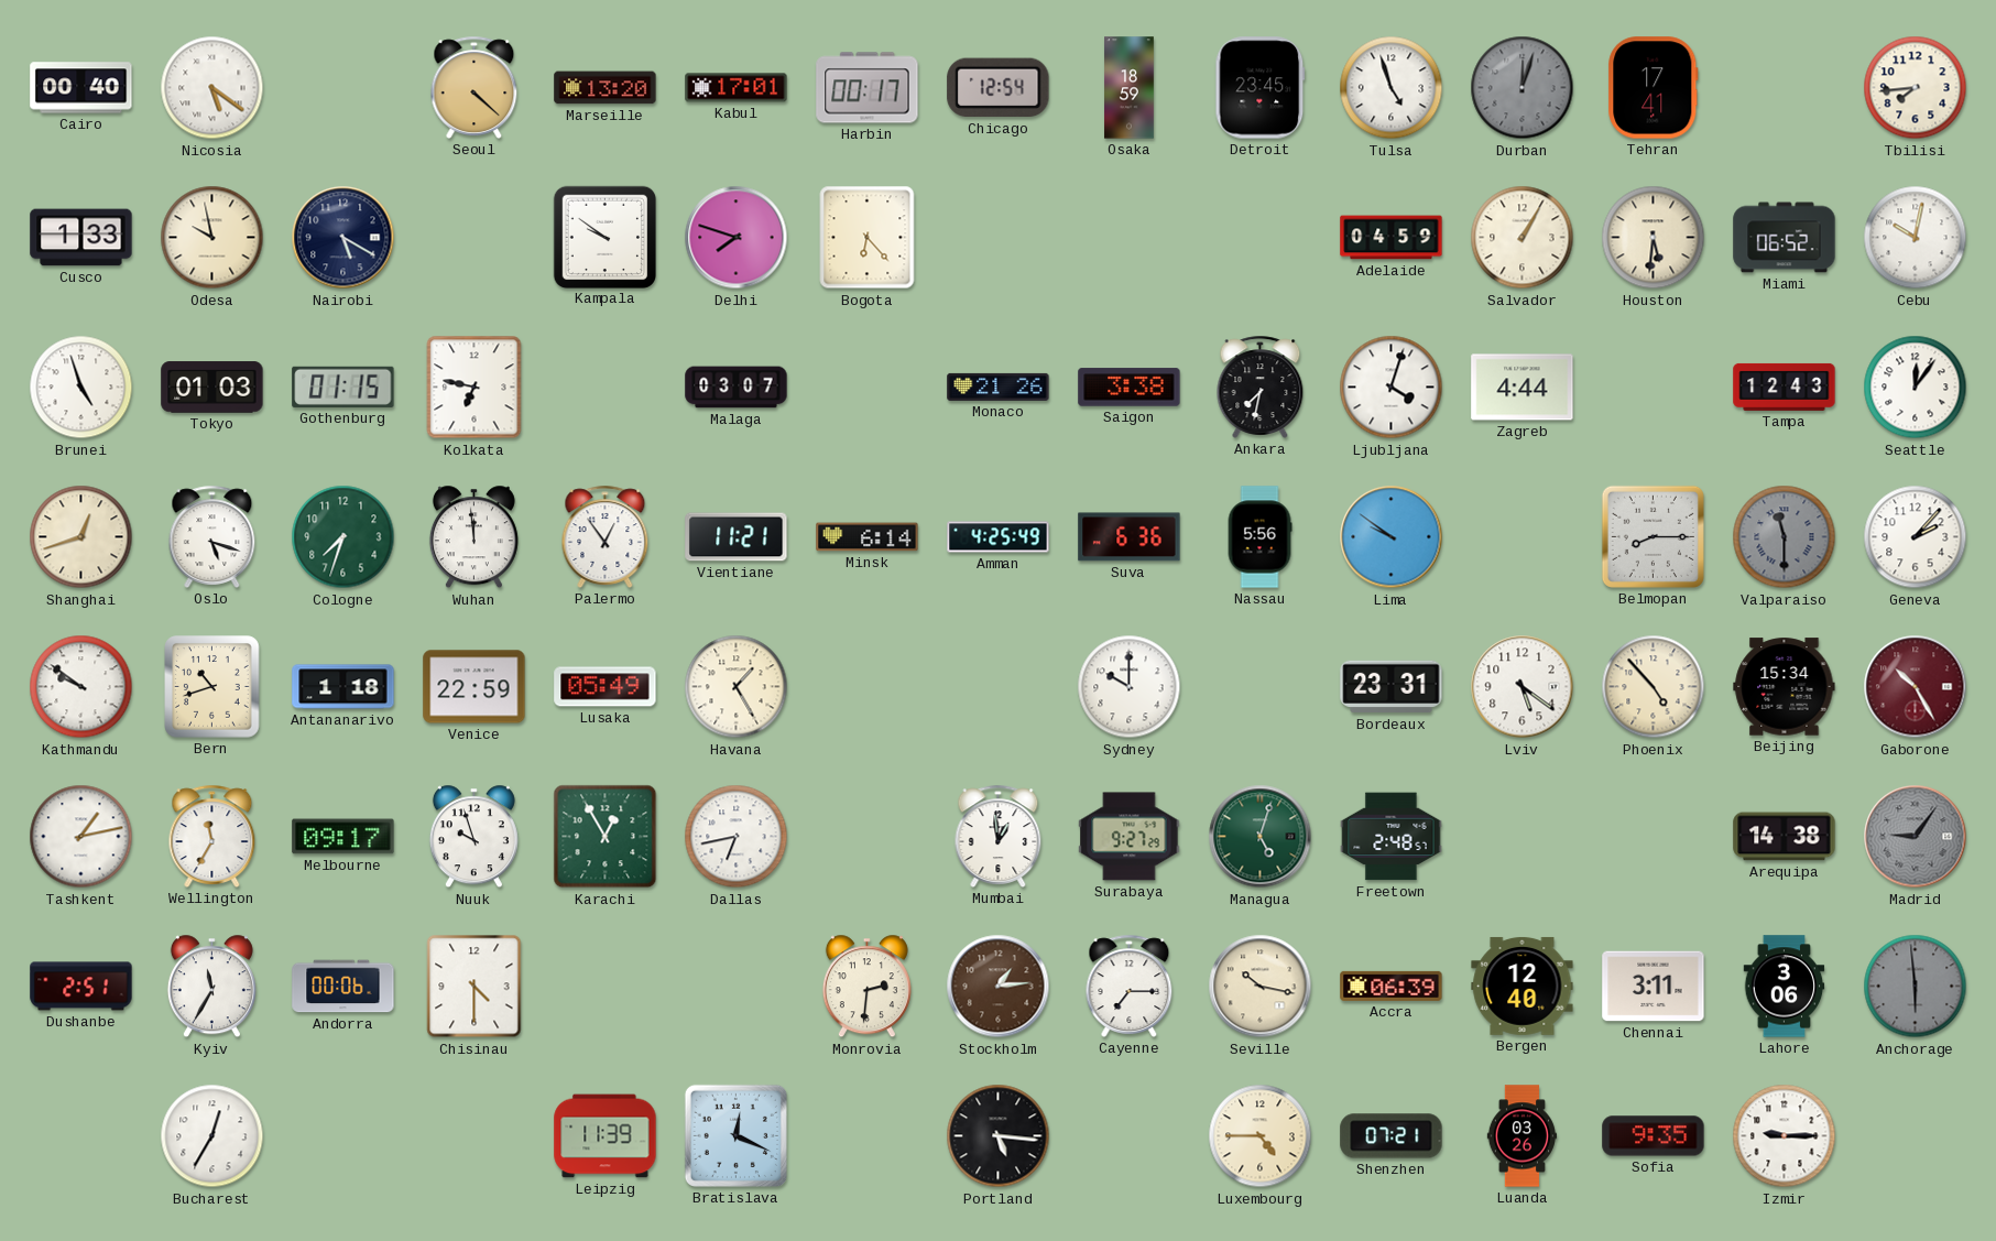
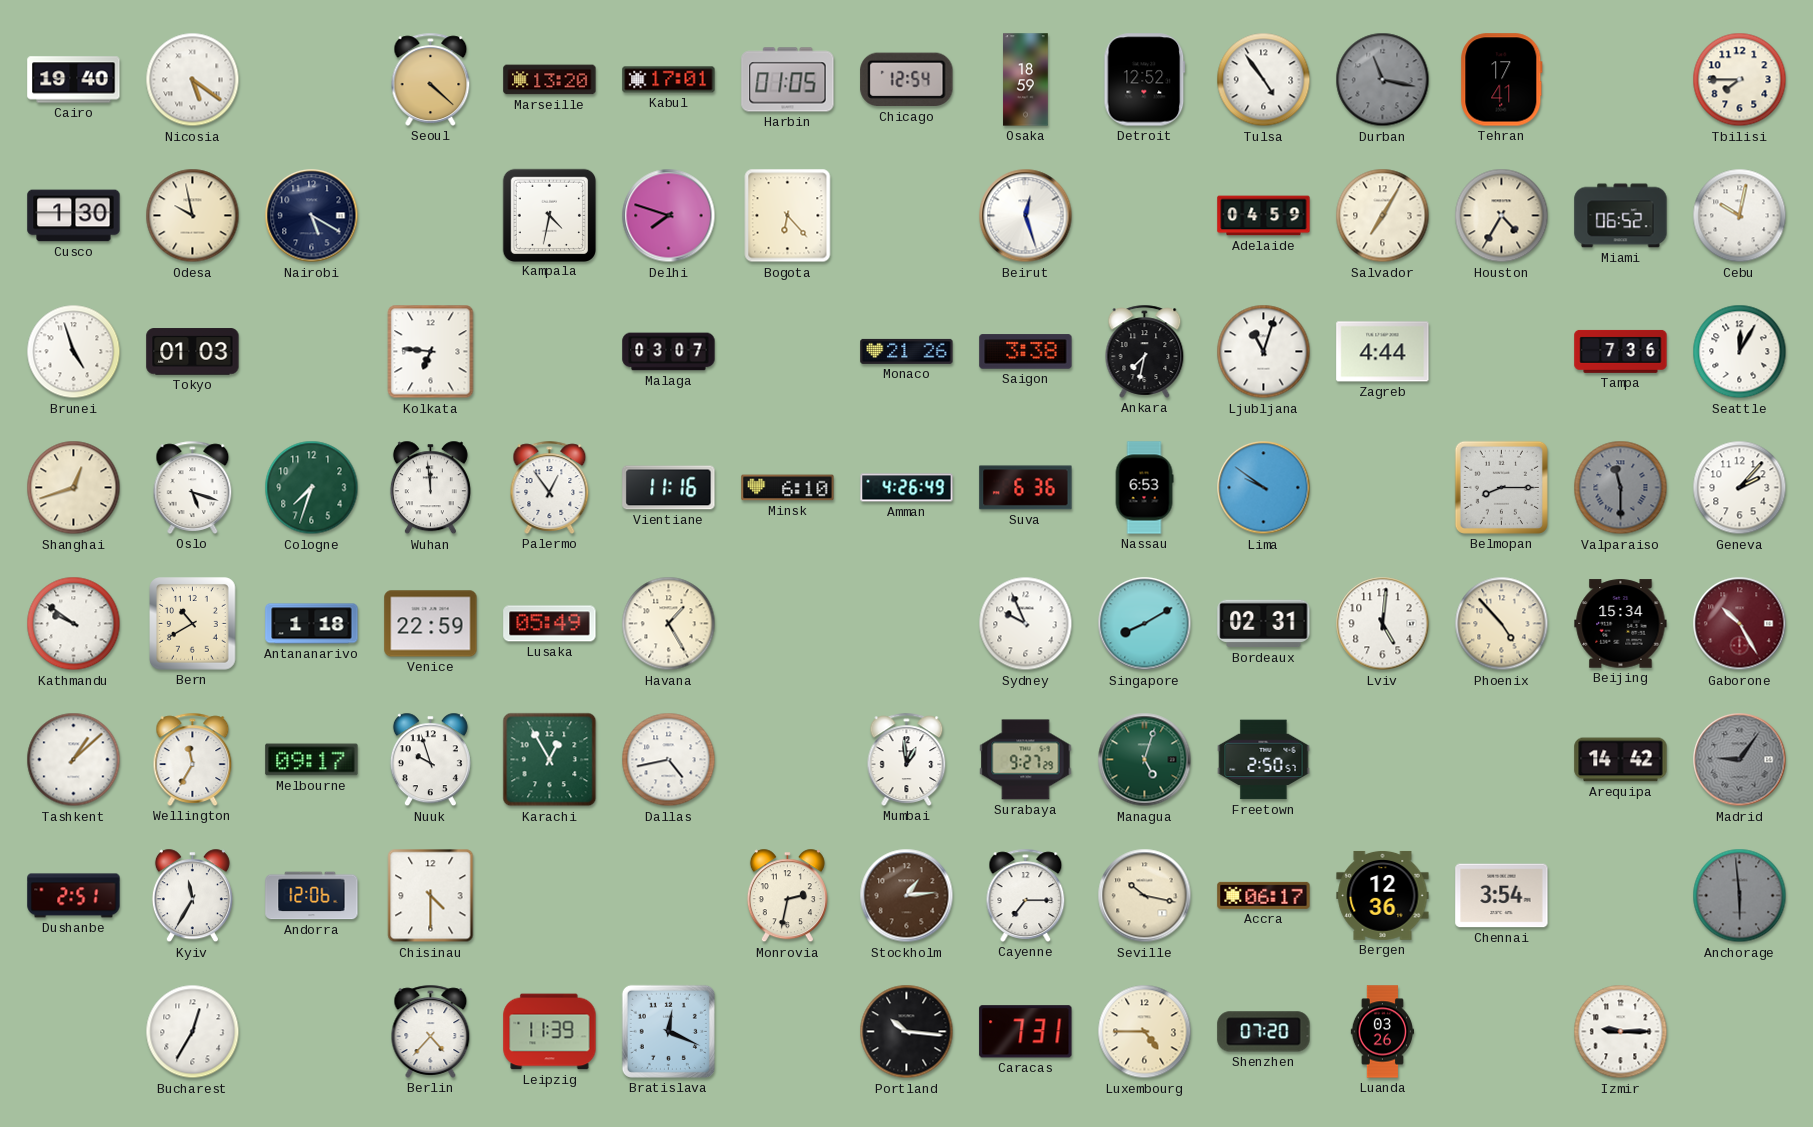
Cairo: 00:40 -> 19:40
Harbin: 00:17 -> 01:05
Detroit: 23:45 -> 12:52
Tulsa: 4:57 -> 4:54
Durban: 12:03 -> 11:17
Tbilisi: 7:44 -> 7:45
Cusco: 1:33 -> 1:30
Kampala: 9:51 -> 4:32
Beirut: none -> 12:27
Salvador: 1:05 -> 7:05
Houston: 5:31 -> 4:35
Gothenburg: 01:15 -> none
Kolkata: 6:47 -> 6:46
Ljubljana: 4:03 -> 11:03
Tampa: 12:43 -> 7:36
Seattle: 12:06 -> 12:05
Vientiane: 11:21 -> 11:16
Minsk: 6:14 -> 6:10
Amman: 4:25 -> 4:26
Nassau: 5:56 -> 6:53
Bern: 10:42 -> 10:40
Sydney: 10:00 -> 9:56
Singapore: none -> 8:10
Bordeaux: 23:31 -> 02:31
Lviv: 5:21 -> 5:01
Tashkent: 1:13 -> 1:08
Dallas: 6:43 -> 4:43
Freetown: 2:48 -> 2:50
Arequipa: 14:38 -> 14:42
Andorra: 00:06 -> 12:06
Monrovia: 2:31 -> 2:32
Accra: 06:39 -> 06:17
Bergen: 12:40 -> 12:36
Chennai: 3:11 -> 3:54
Lahore: 3:06 -> none
Berlin: none -> 4:37
Portland: 5:16 -> 10:16
Caracas: none -> 7:31
Shenzhen: 07:21 -> 07:20
Sofia: 9:35 -> none
